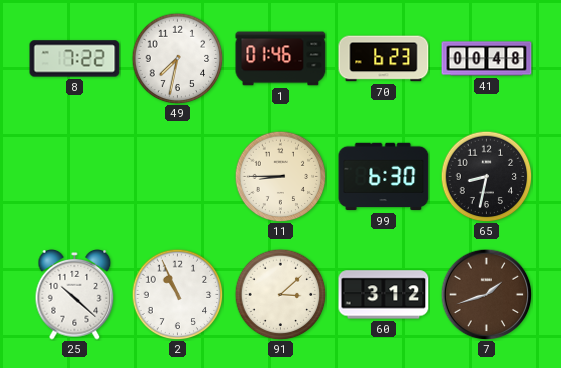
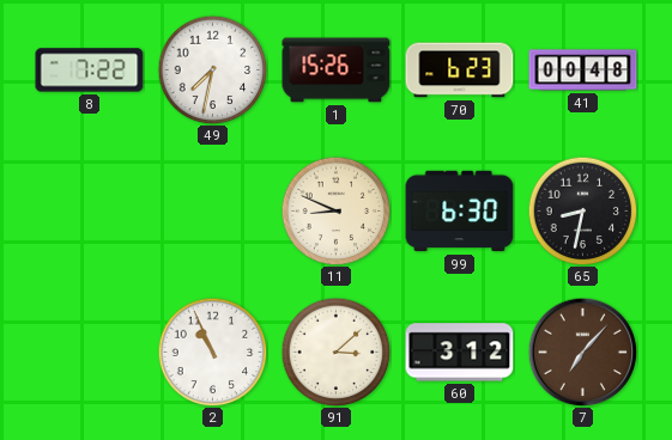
1: 01:46 -> 15:26
11: 8:45 -> 8:49
25: 10:22 -> none
7: 1:42 -> 7:07
